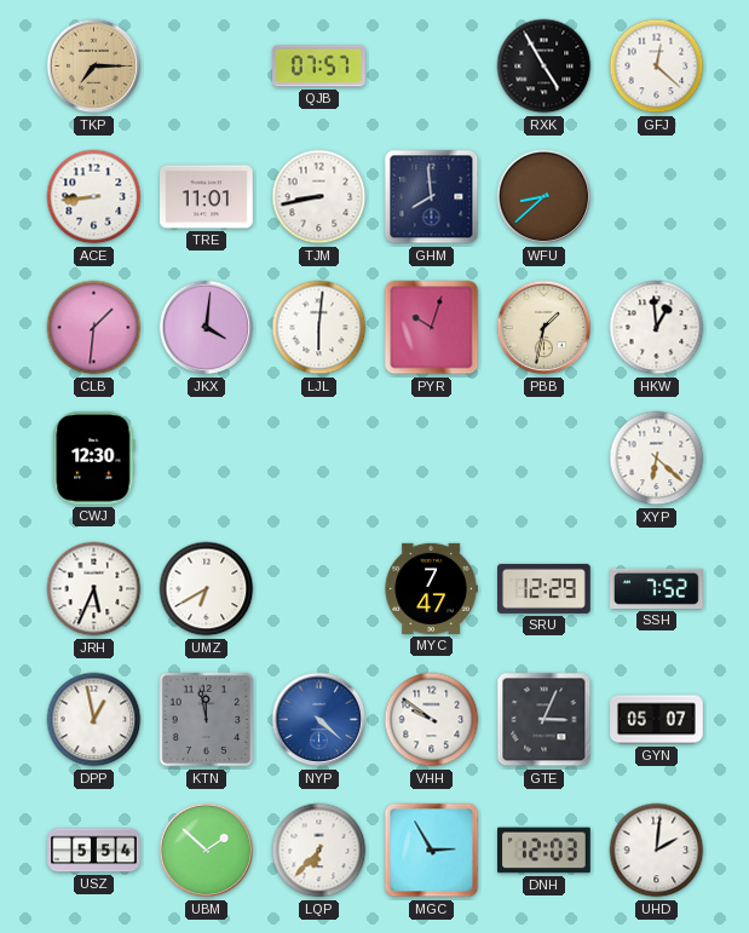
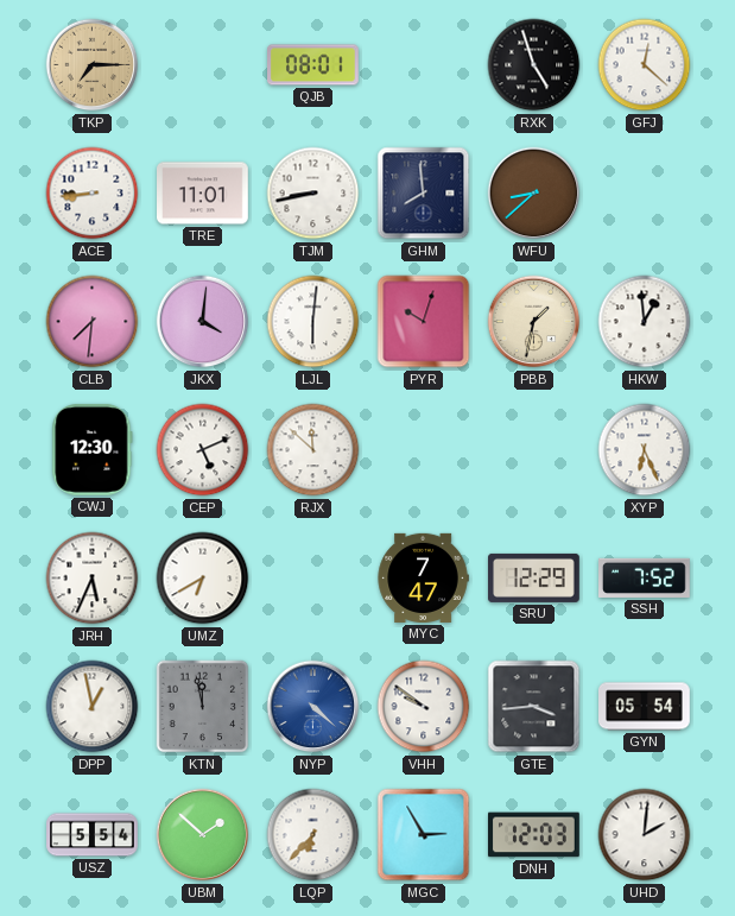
QJB: 07:57 -> 08:01
RXK: 4:55 -> 4:57
CLB: 1:31 -> 7:31
CEP: none -> 5:11
RJX: none -> 11:52
XYP: 6:22 -> 6:26
GTE: 3:04 -> 3:44
GYN: 05:07 -> 05:54
